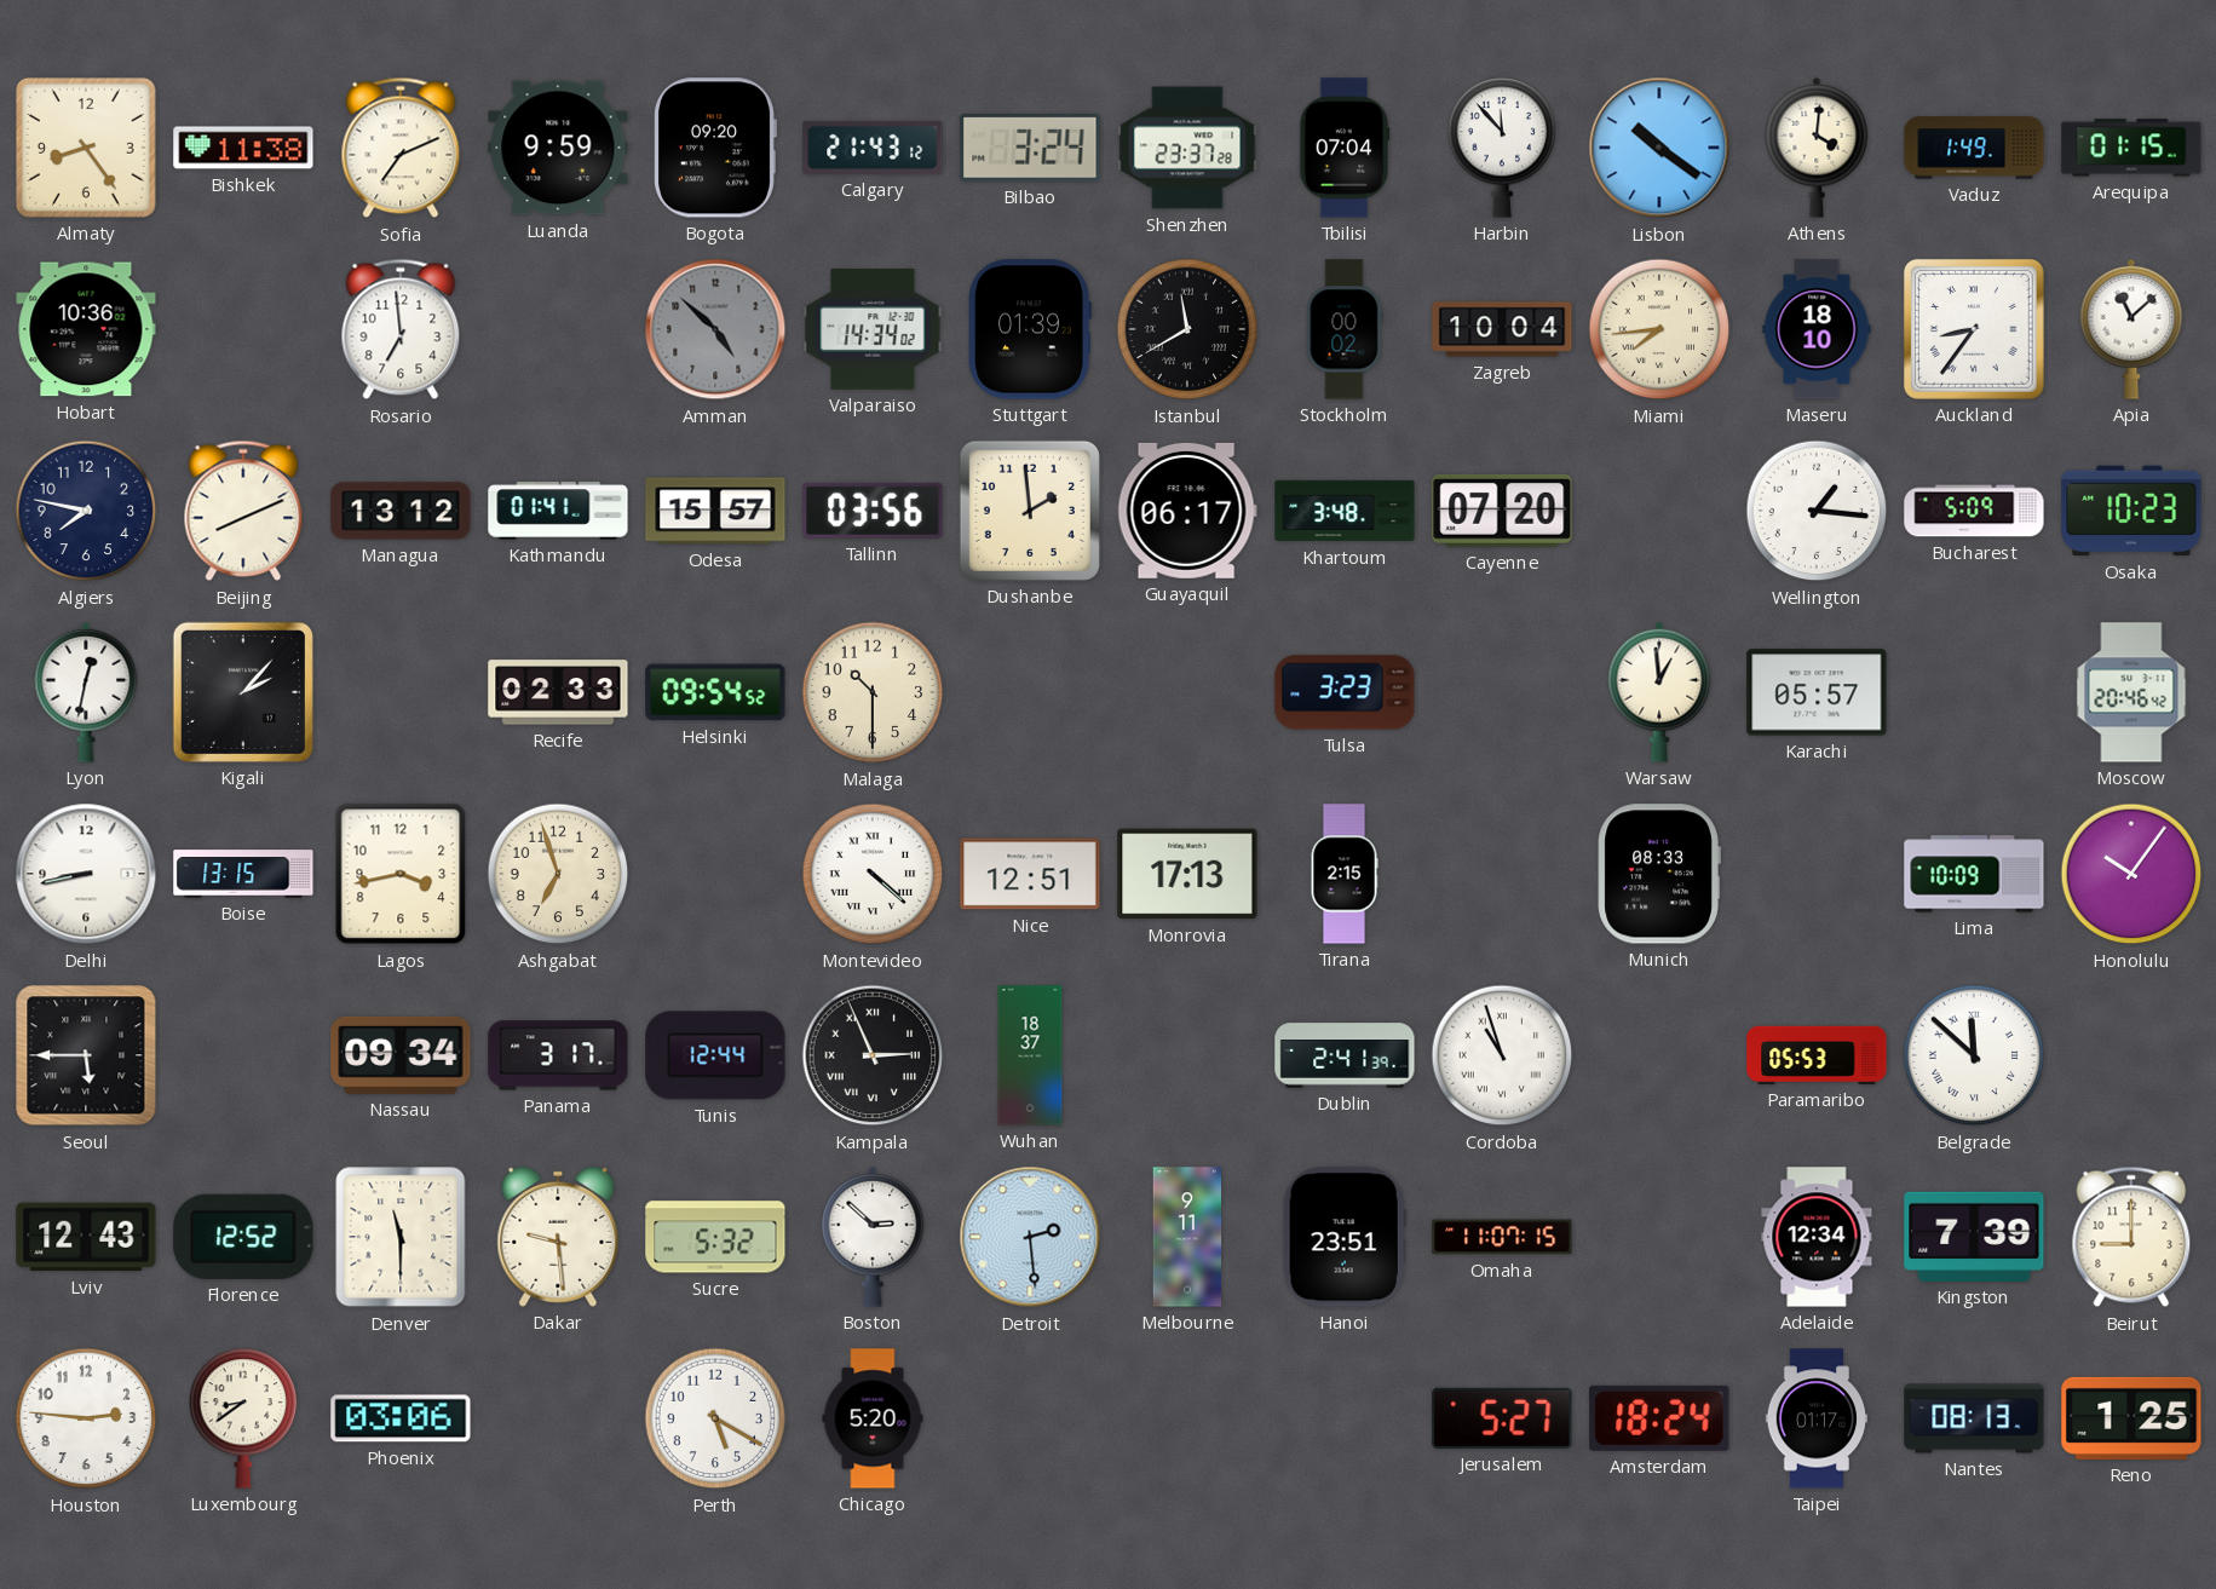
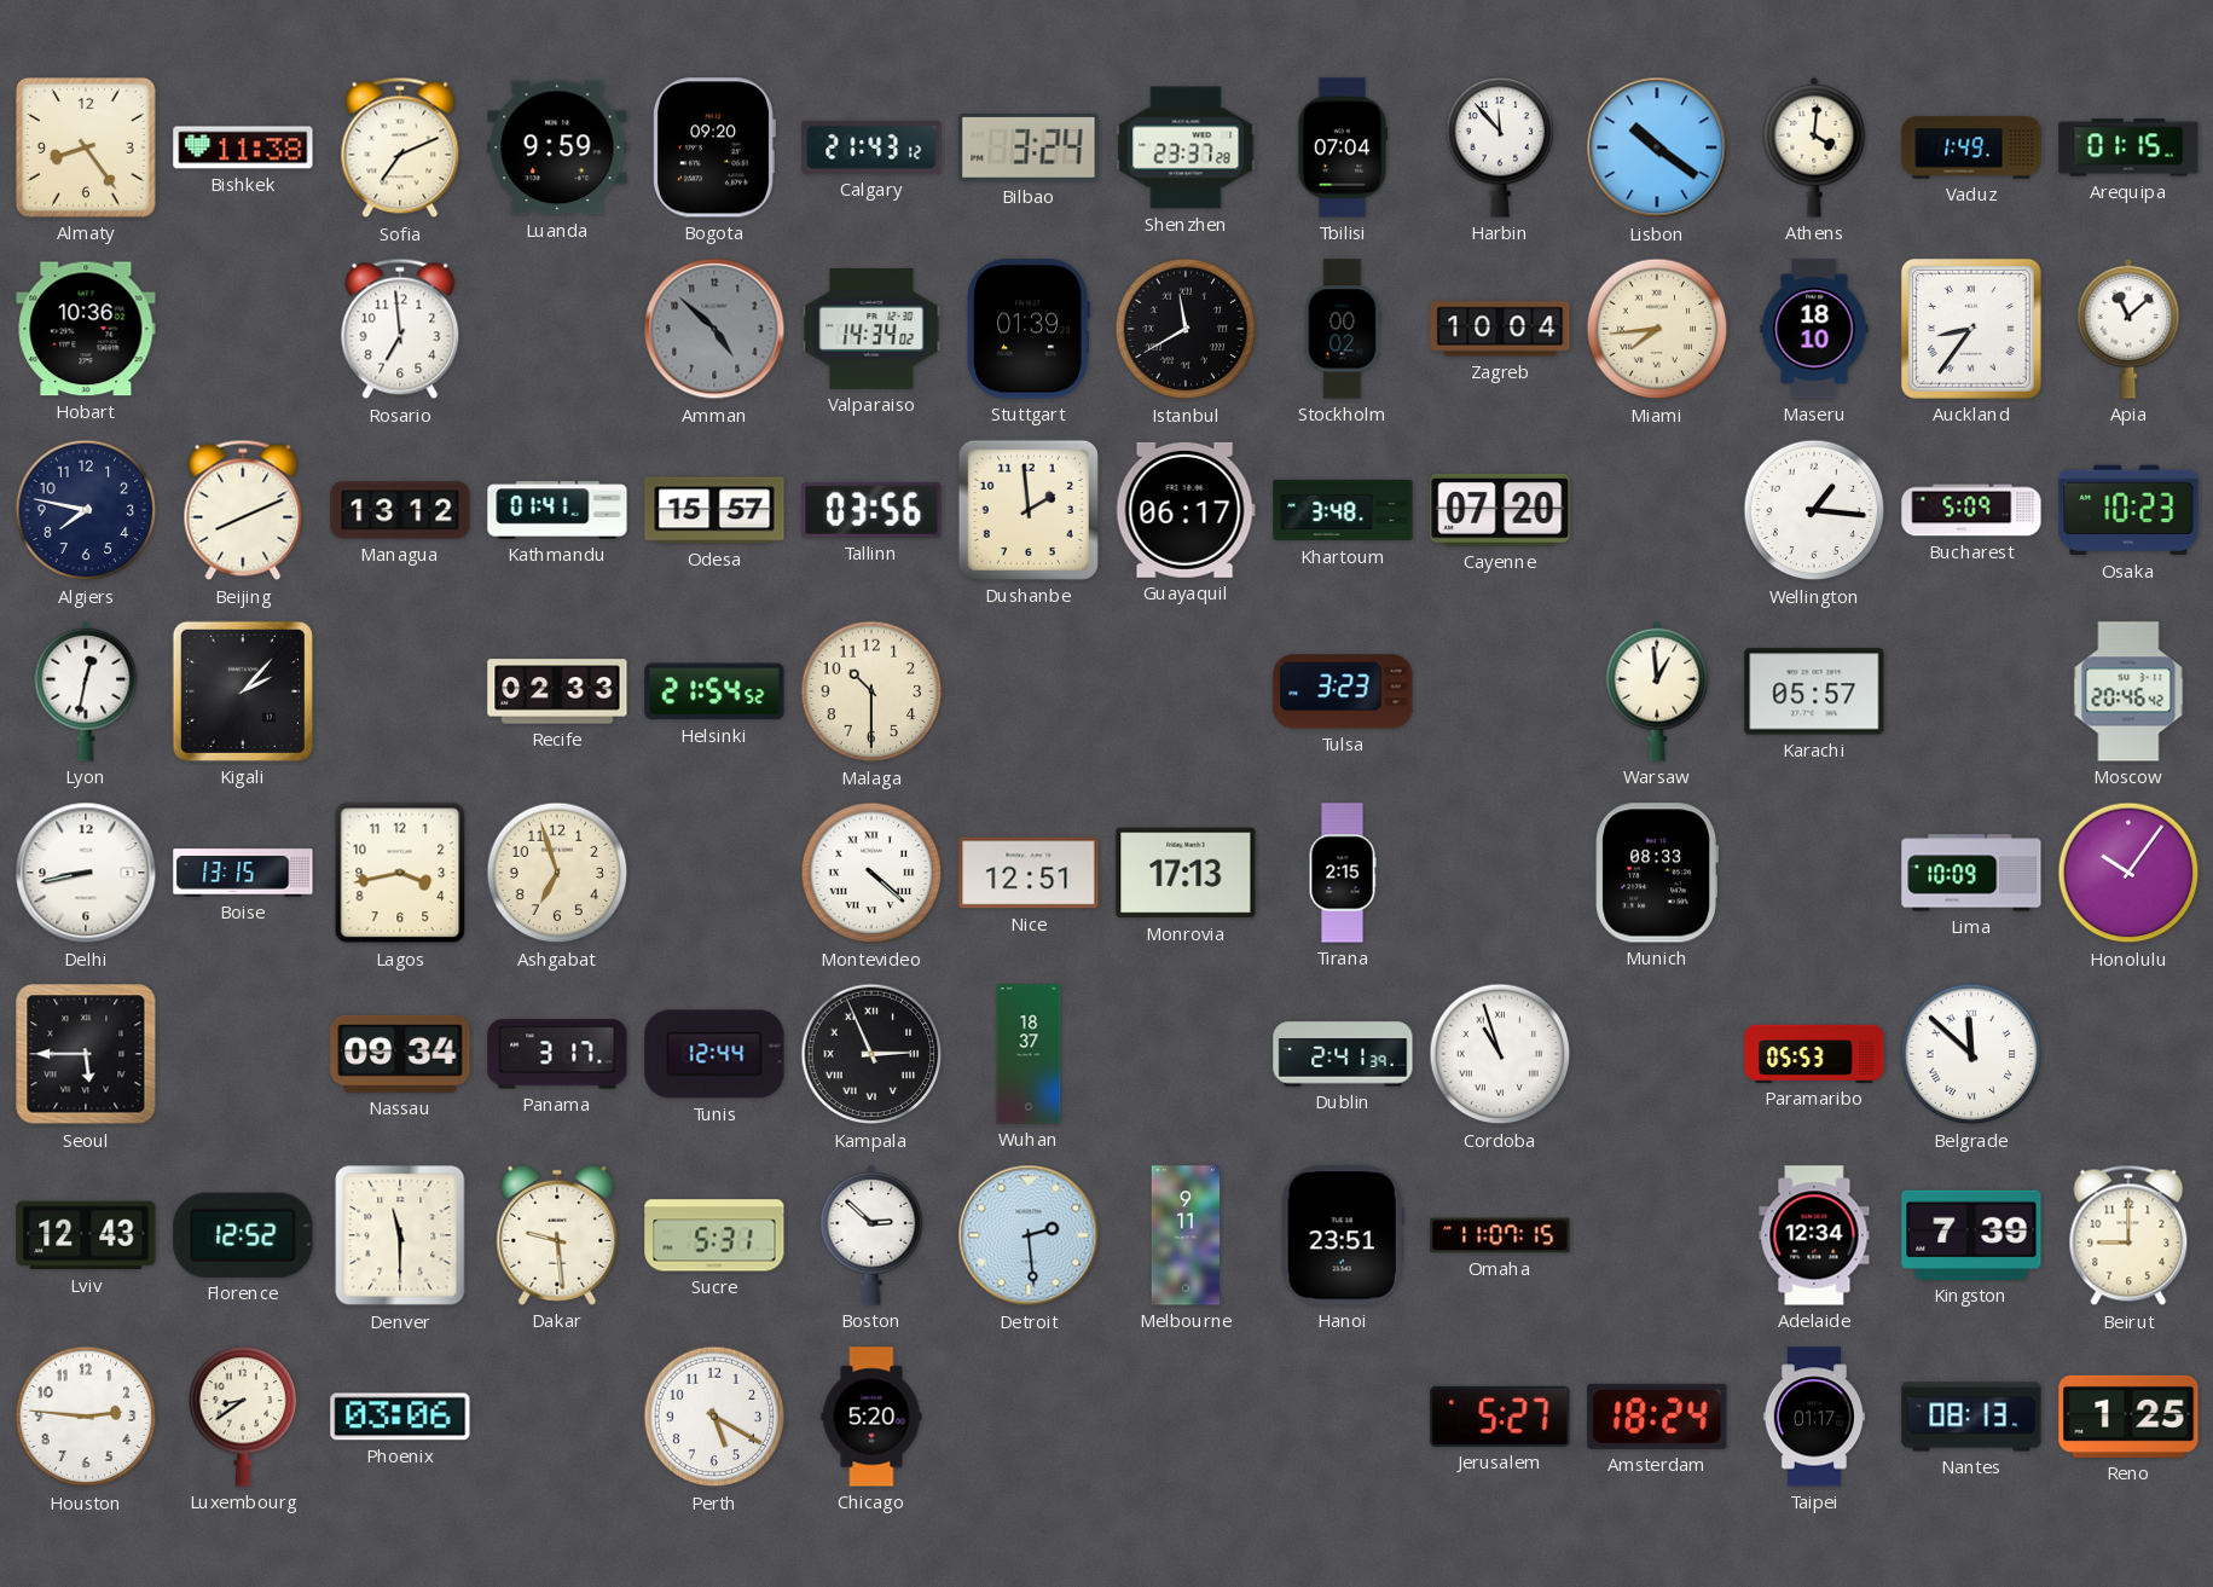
Helsinki: 09:54 -> 21:54
Sucre: 5:32 -> 5:31
